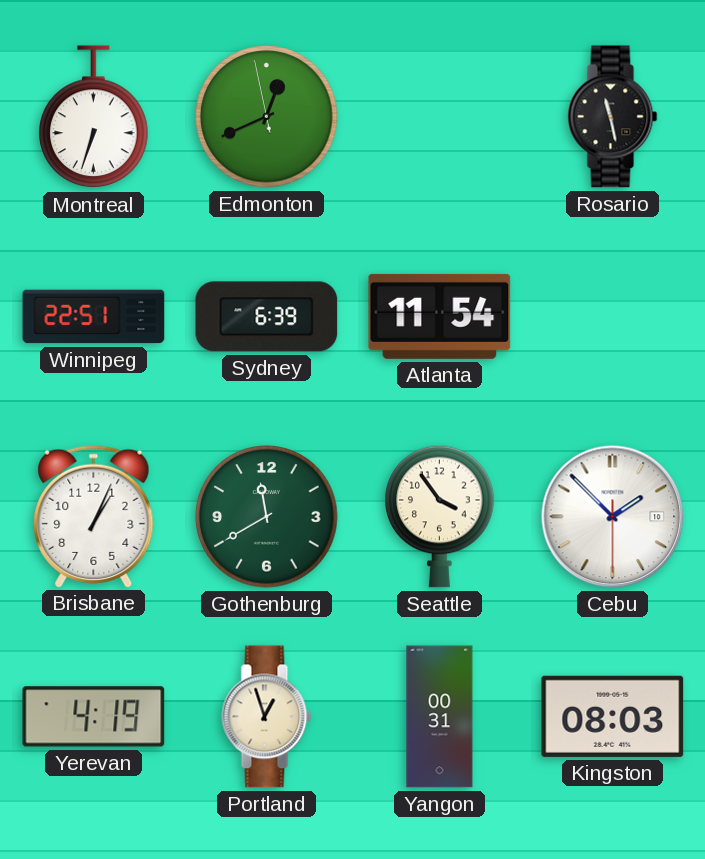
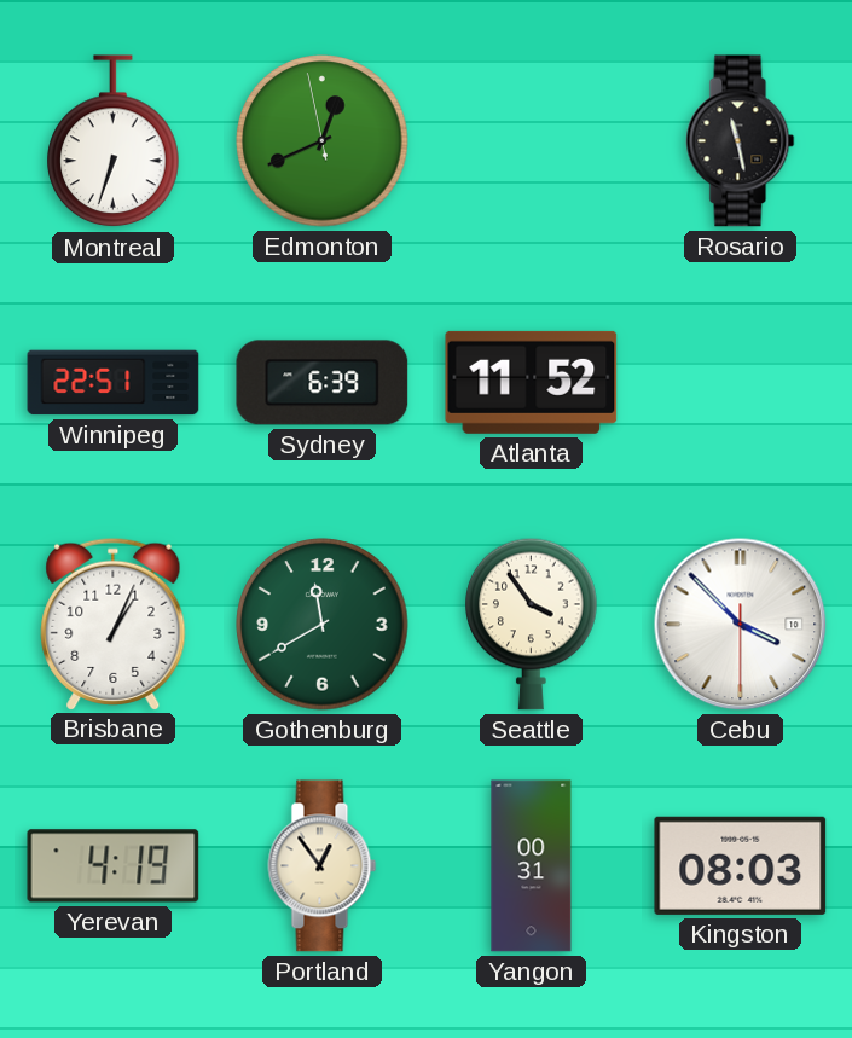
Atlanta: 11:54 -> 11:52
Cebu: 1:52 -> 3:52
Portland: 12:57 -> 12:54
